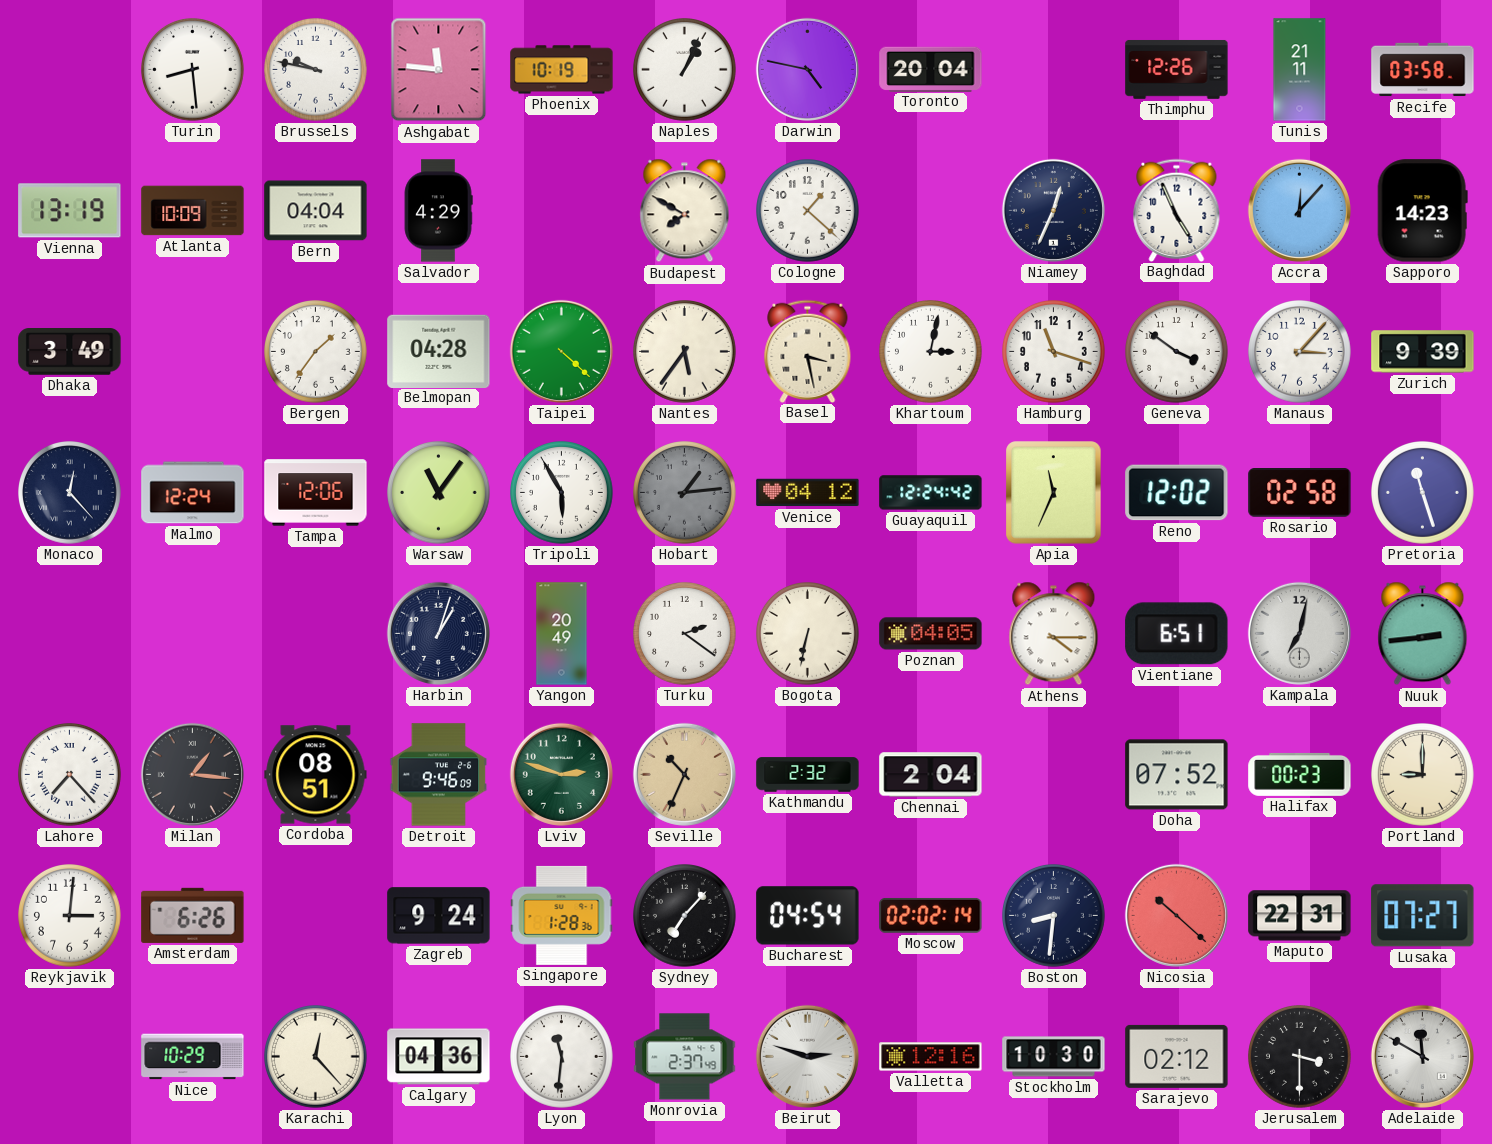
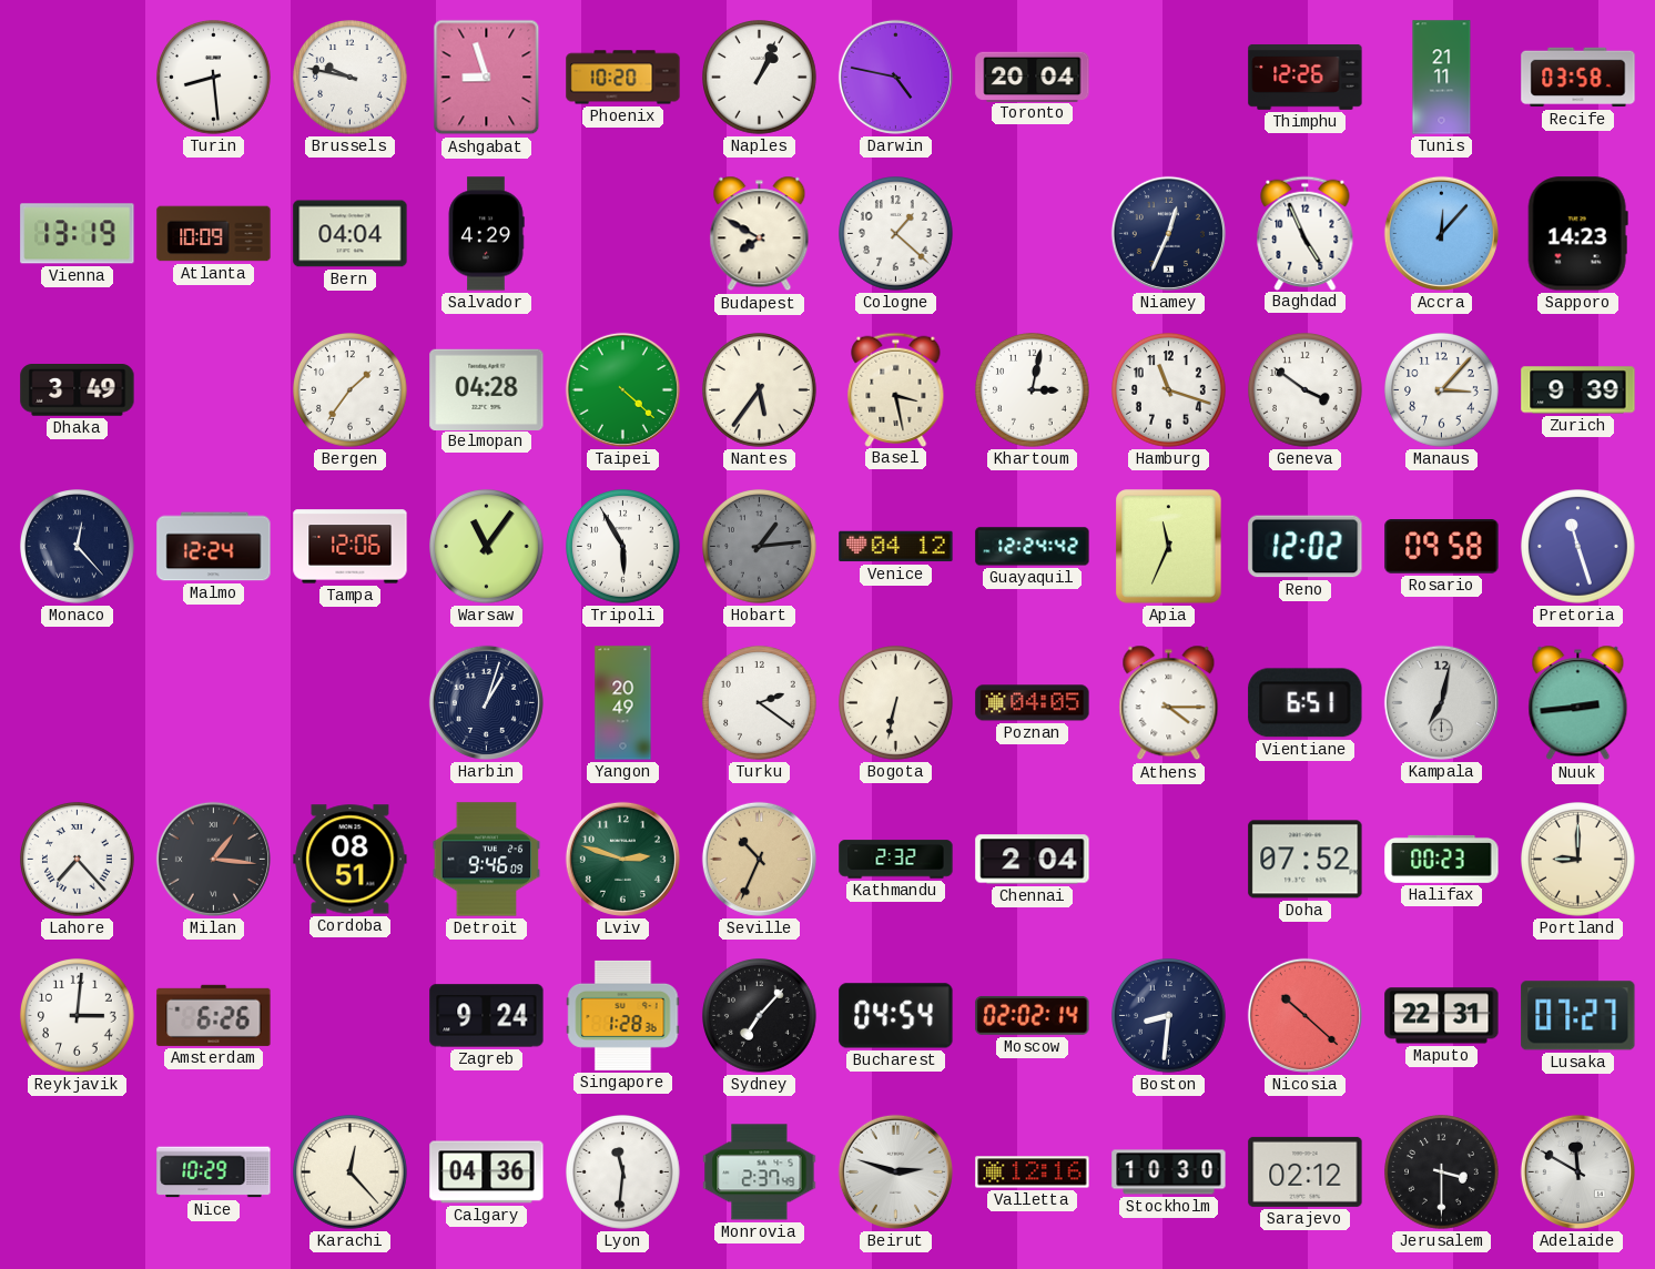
Ashgabat: 11:46 -> 8:57
Phoenix: 10:19 -> 10:20
Rosario: 02:58 -> 09:58
